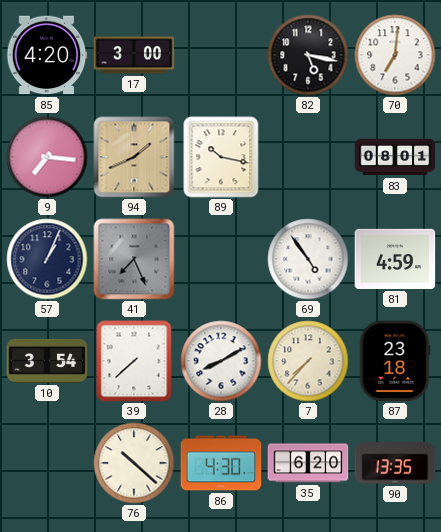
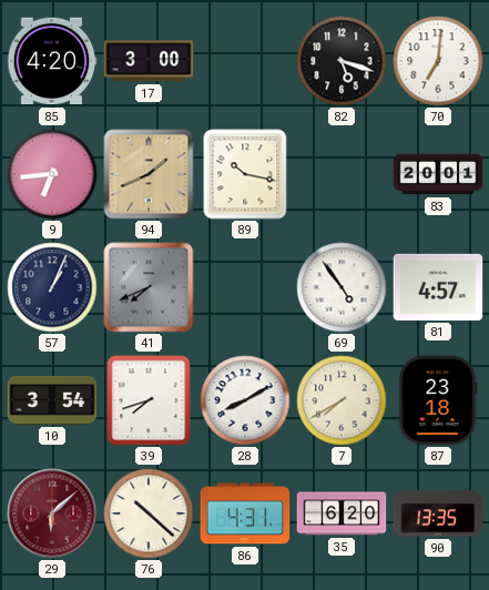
82: 5:17 -> 5:18
9: 7:16 -> 6:44
83: 08:01 -> 20:01
41: 7:26 -> 7:41
81: 4:59 -> 4:57
39: 7:38 -> 7:42
7: 7:37 -> 7:40
29: none -> 6:08
86: 4:30 -> 4:31
